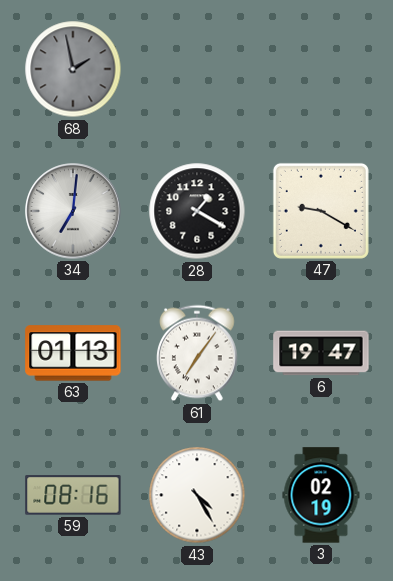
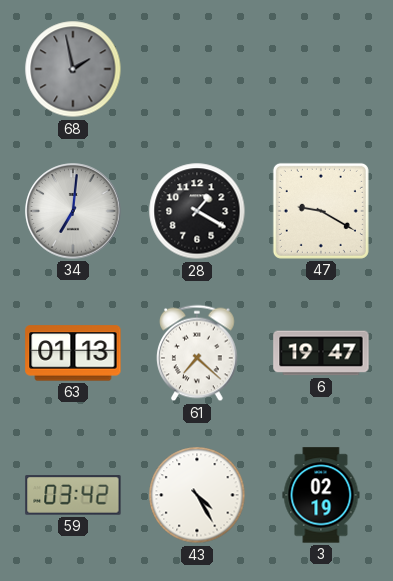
61: 7:06 -> 7:22
59: 08:16 -> 03:42
